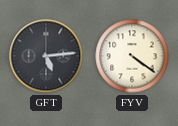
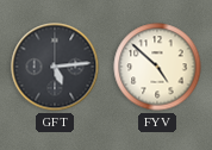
FYV: 4:21 -> 4:52
